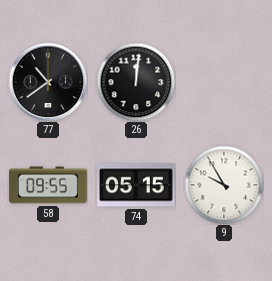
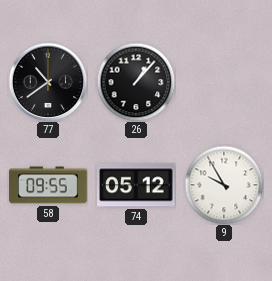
26: 12:01 -> 1:07
74: 05:15 -> 05:12
